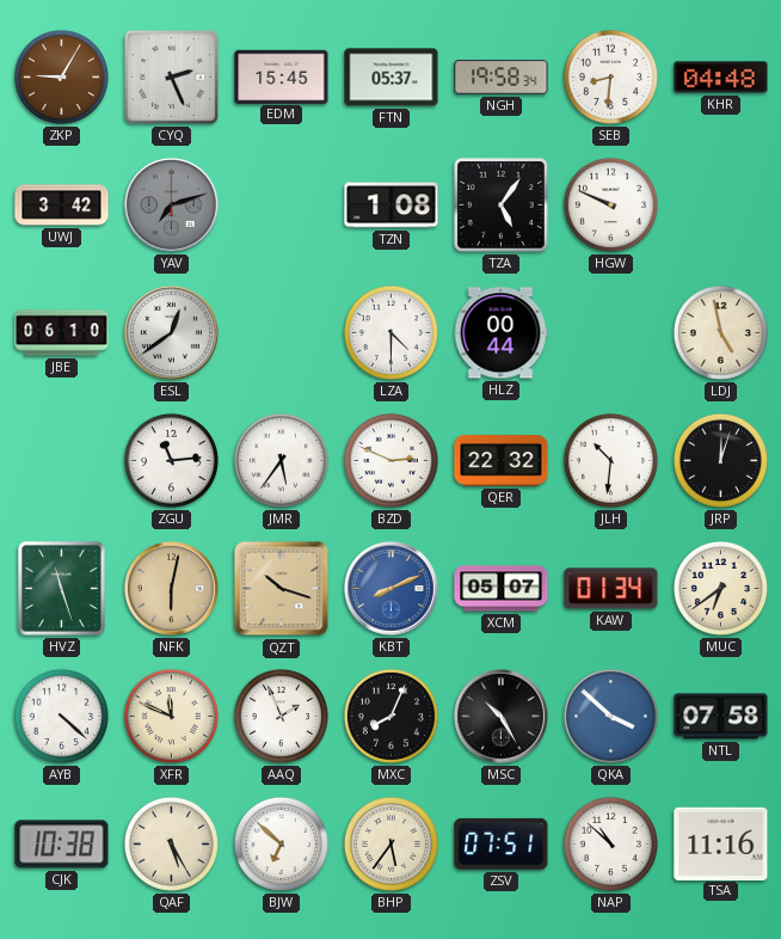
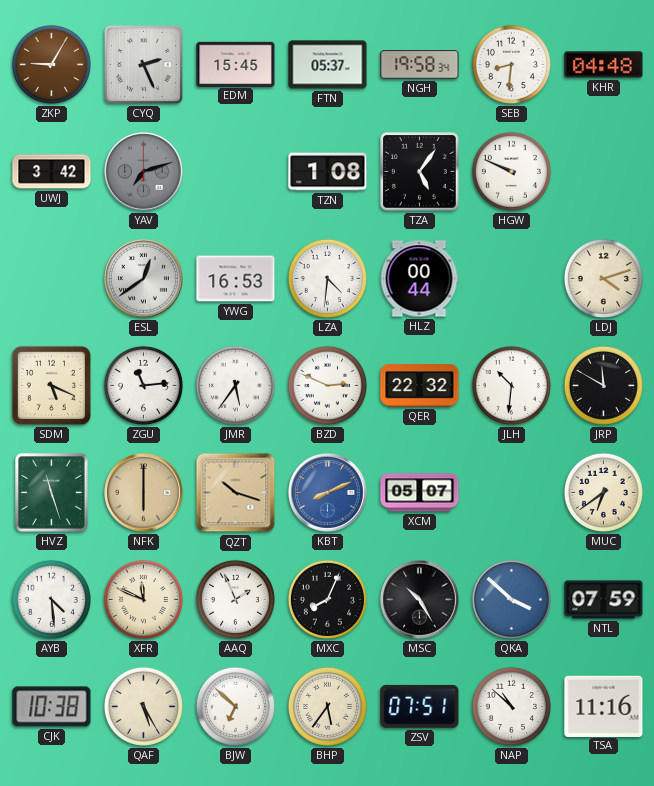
JBE: 06:10 -> none
YWG: none -> 16:53
LZA: 4:30 -> 4:31
LDJ: 4:58 -> 4:12
SDM: none -> 5:19
JRP: 12:03 -> 11:50
NFK: 6:02 -> 6:00
KAW: 01:34 -> none
AYB: 4:22 -> 4:29
NTL: 07:58 -> 07:59
